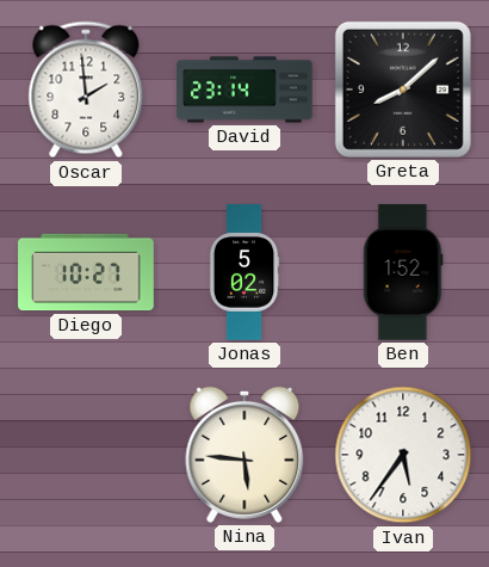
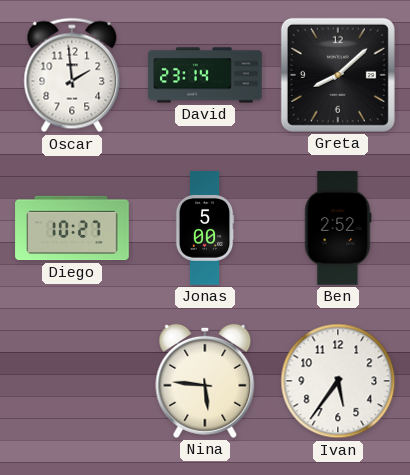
Jonas: 5:02 -> 5:00
Ben: 1:52 -> 2:52
